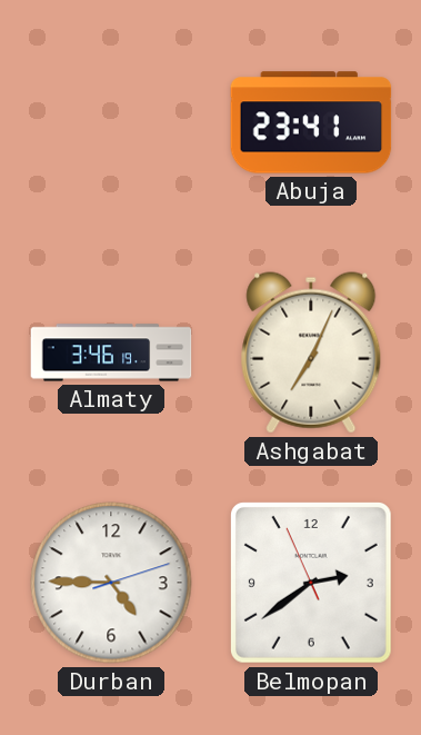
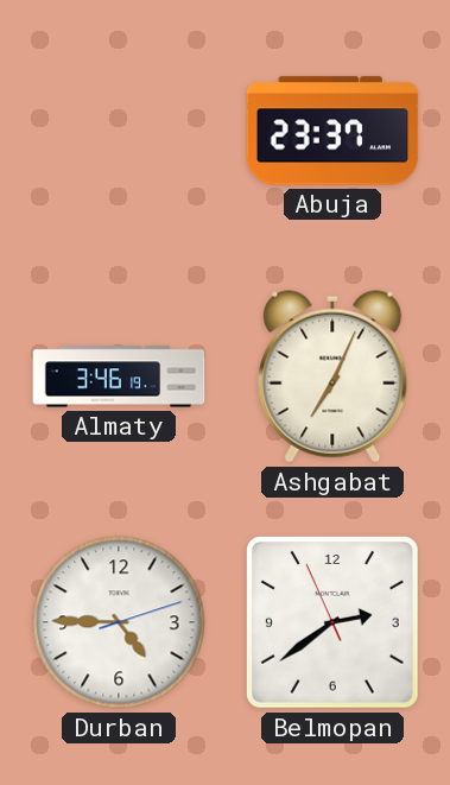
Abuja: 23:41 -> 23:37
